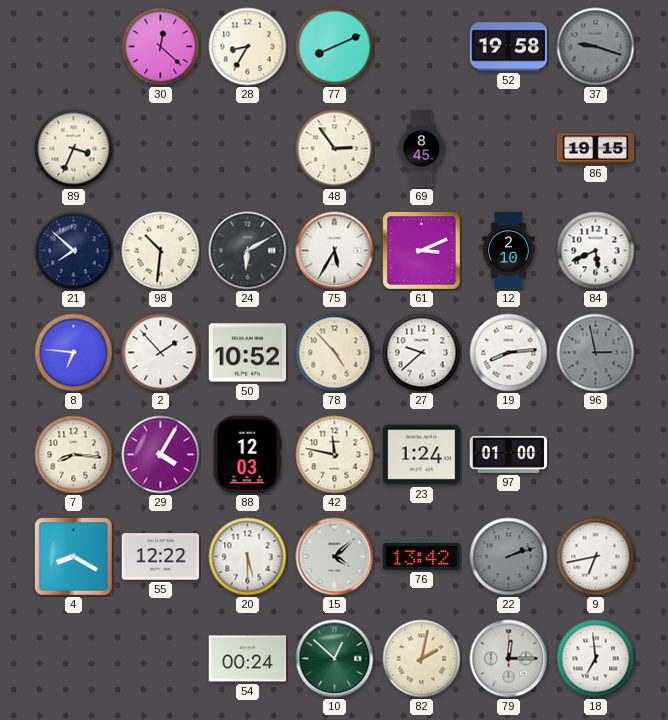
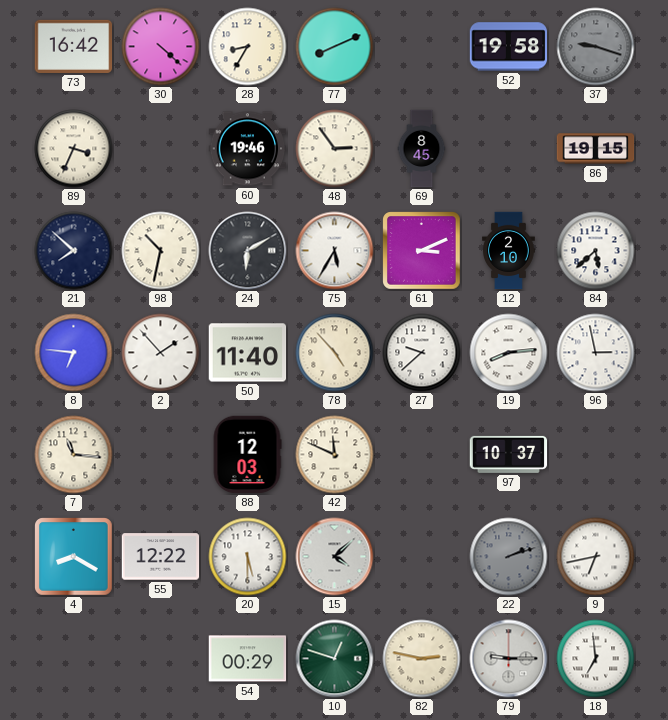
73: none -> 16:42
30: 12:22 -> 4:22
60: none -> 19:46
98: 10:31 -> 10:32
84: 5:41 -> 5:38
50: 10:52 -> 11:40
96 dial: grey -> white
7: 8:16 -> 11:16
29: 4:05 -> none
42: 11:47 -> 11:49
23: 1:24 -> none
97: 01:00 -> 10:37
76: 13:42 -> none
54: 00:24 -> 00:29
10: 12:52 -> 12:48
82: 2:02 -> 2:47
79: 12:15 -> 9:15
